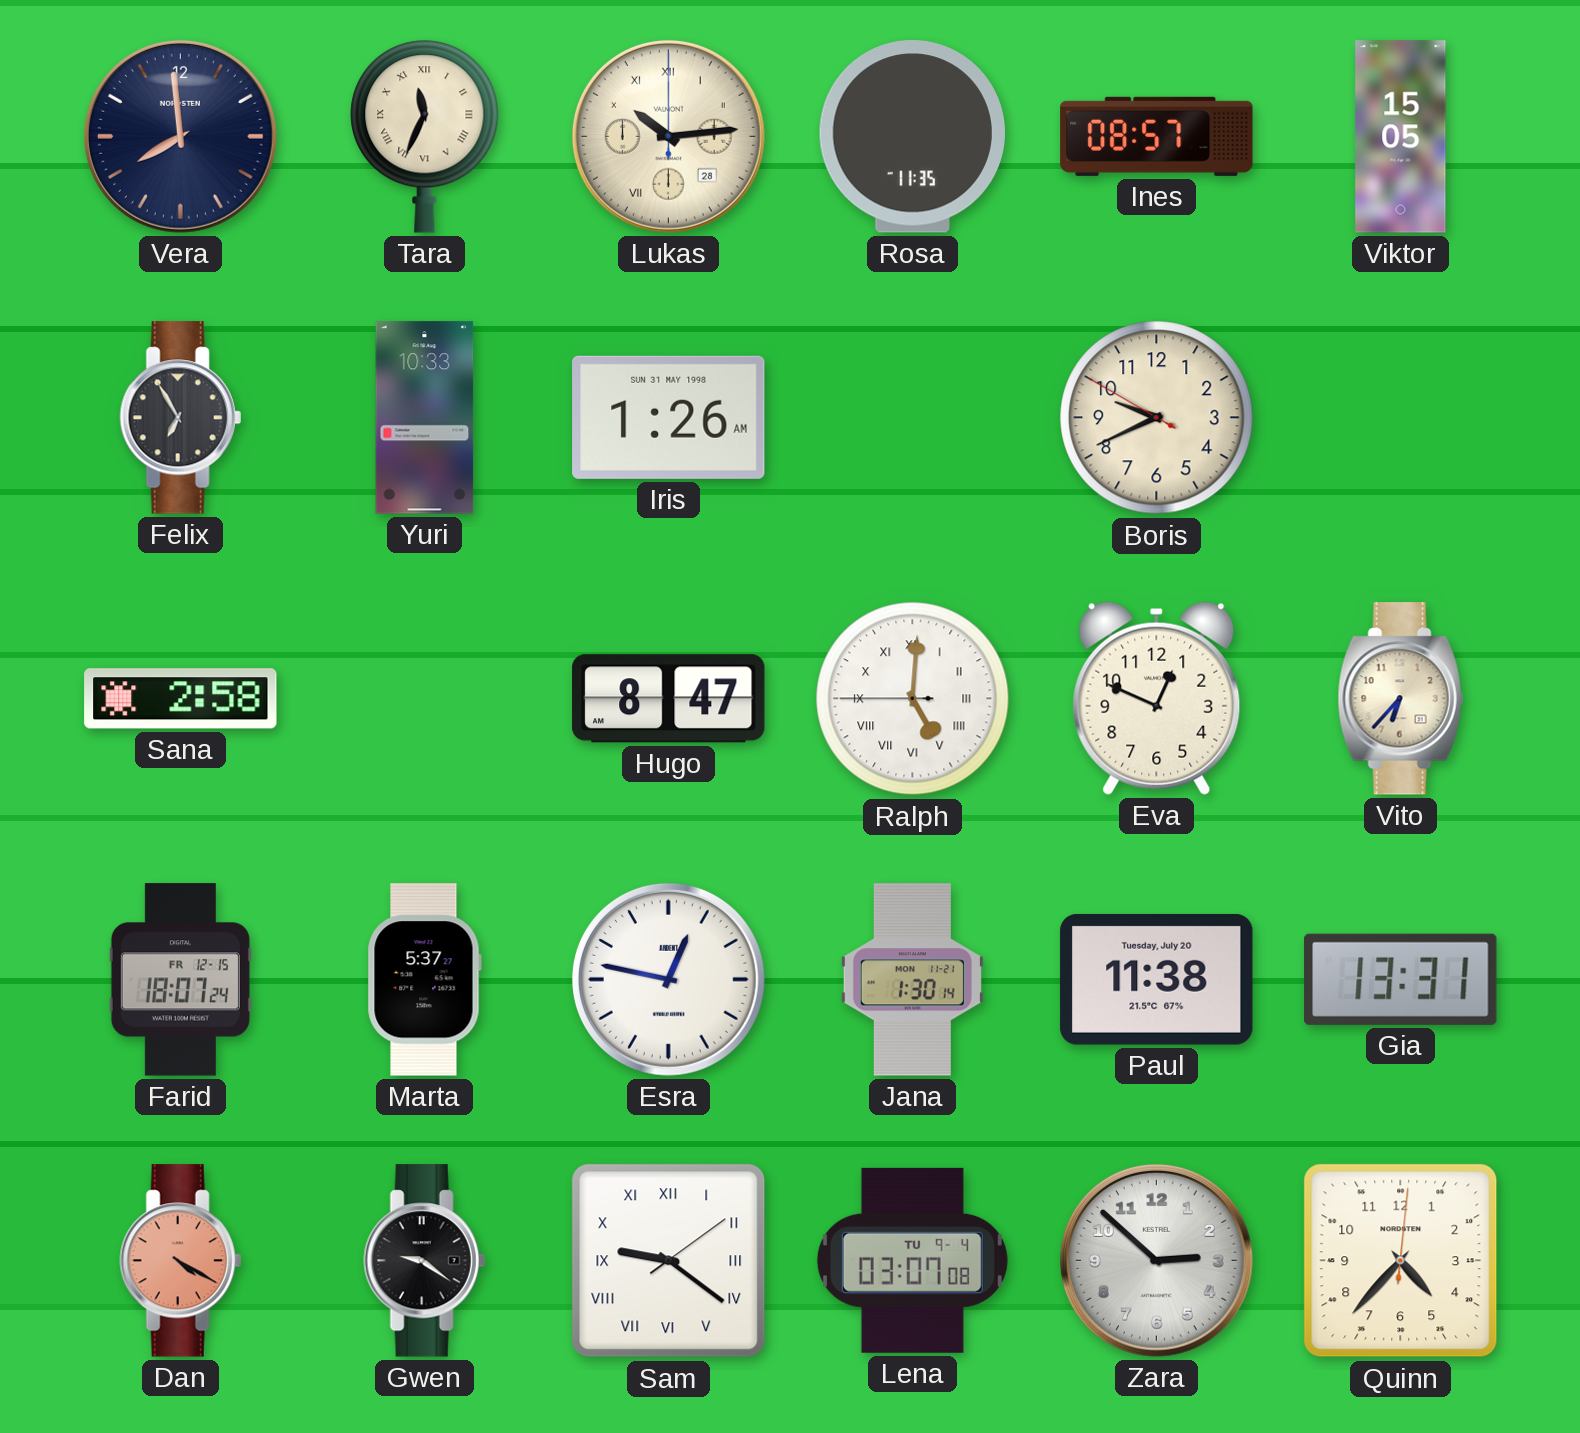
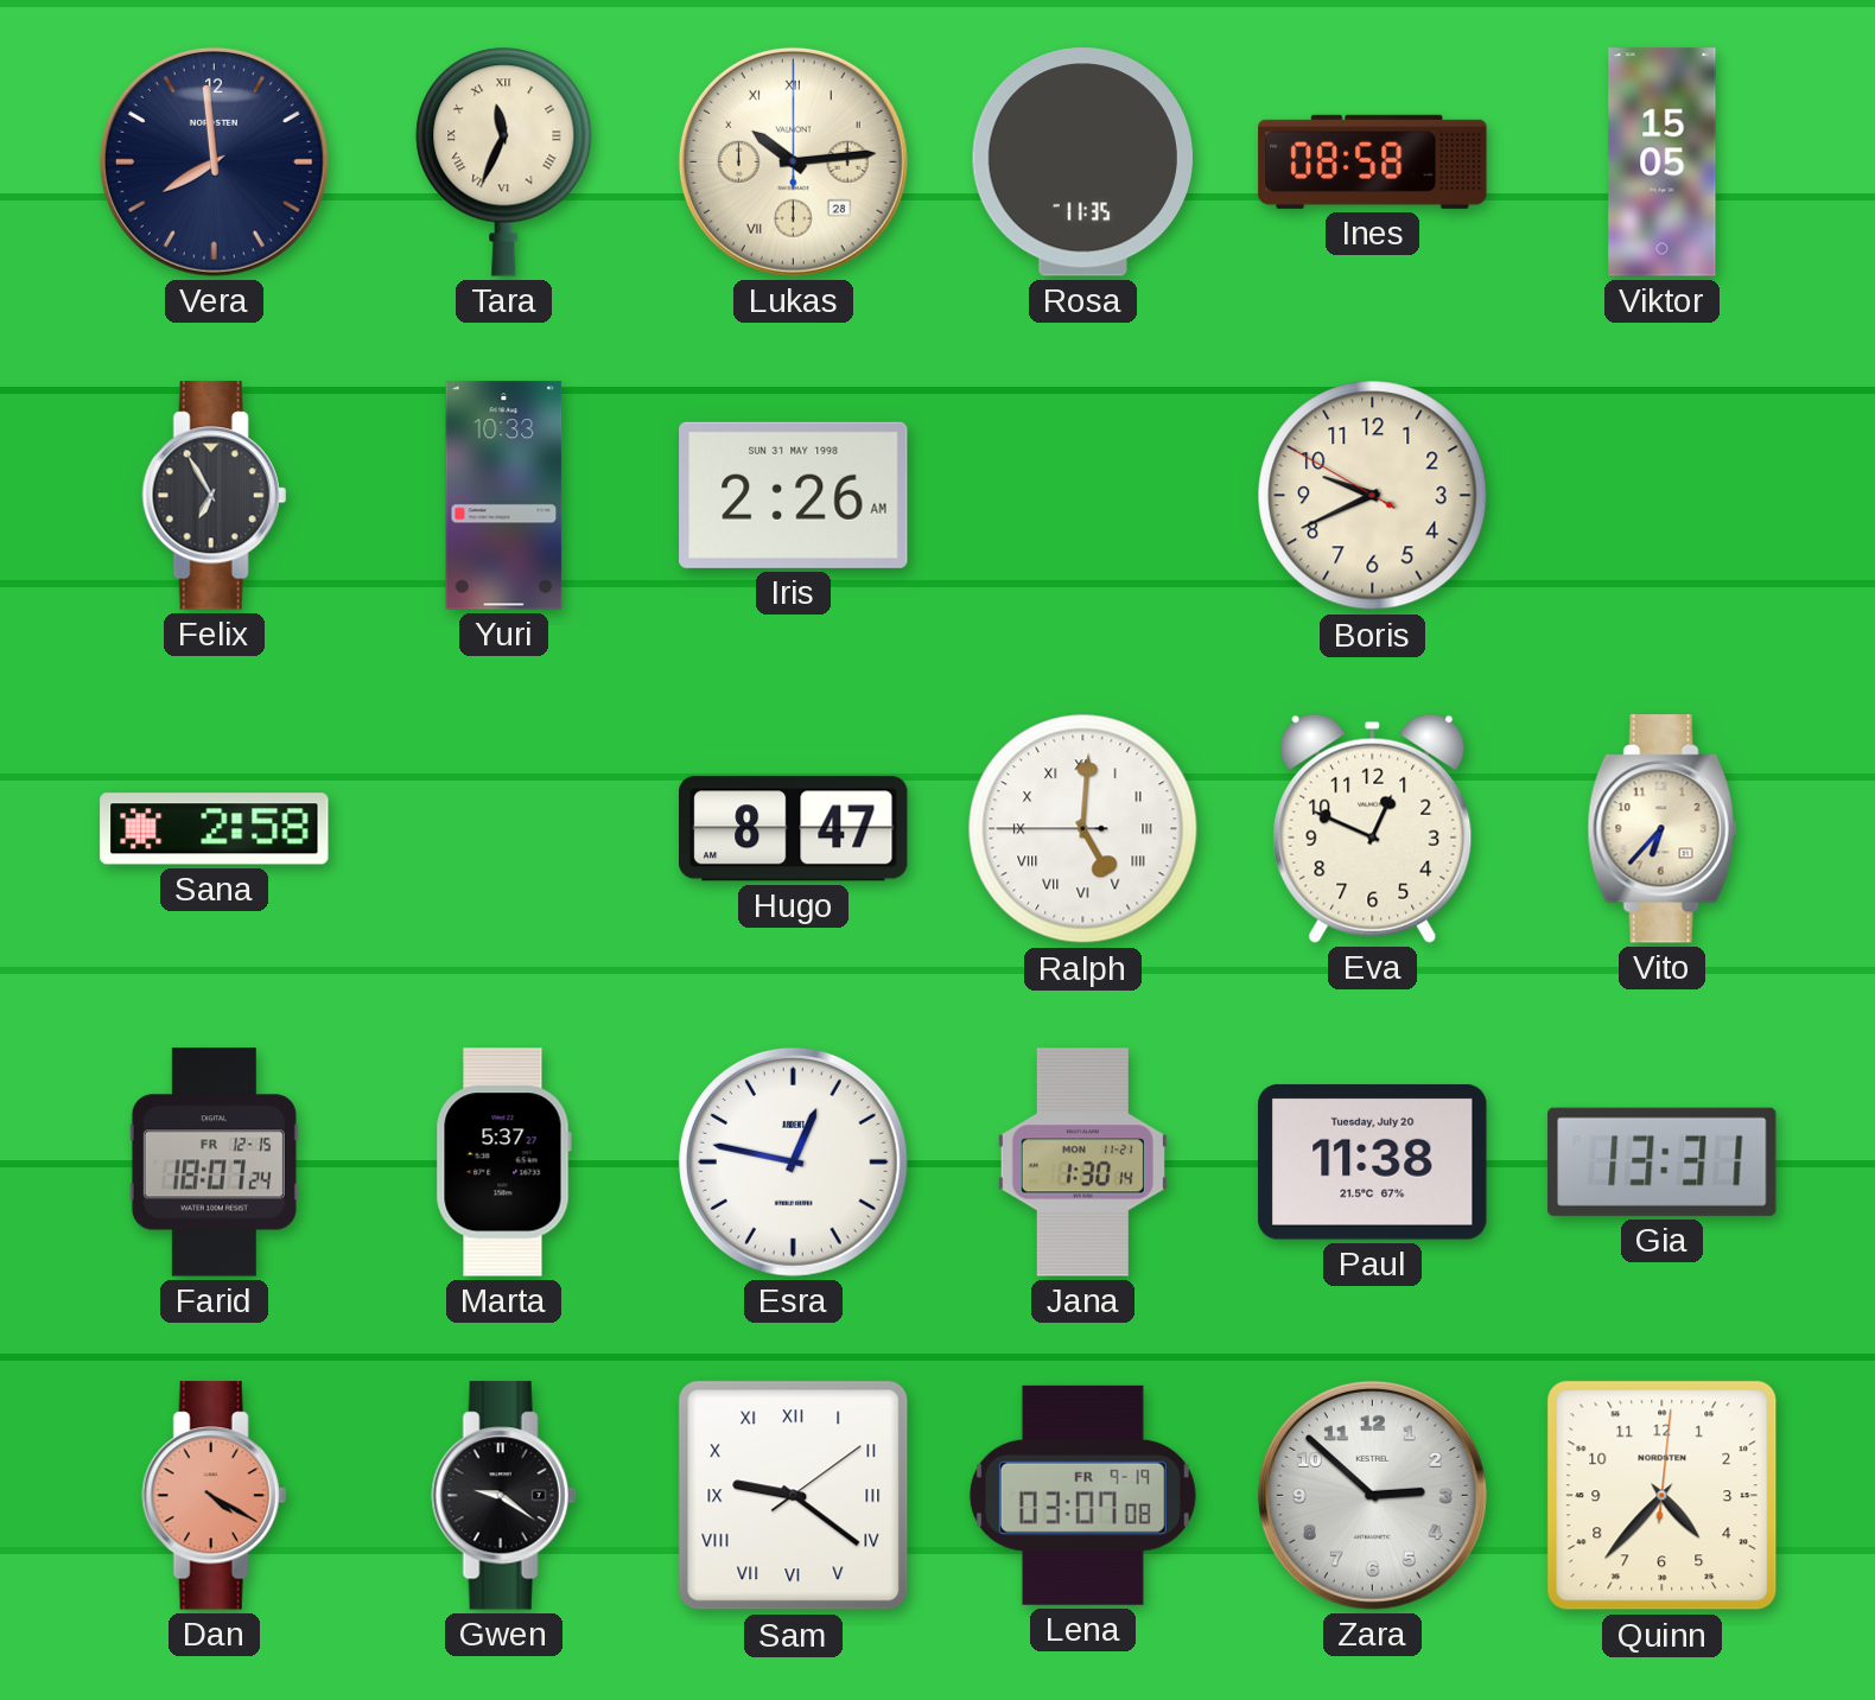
Ines: 08:57 -> 08:58
Iris: 1:26 -> 2:26
Lena date: TU 9-4 -> FR 9-19
